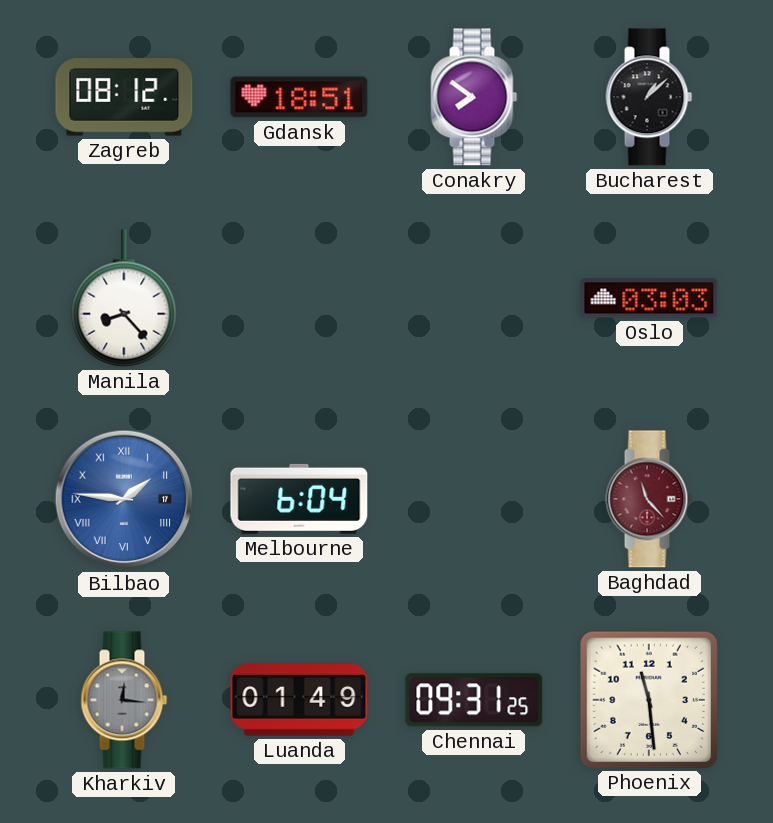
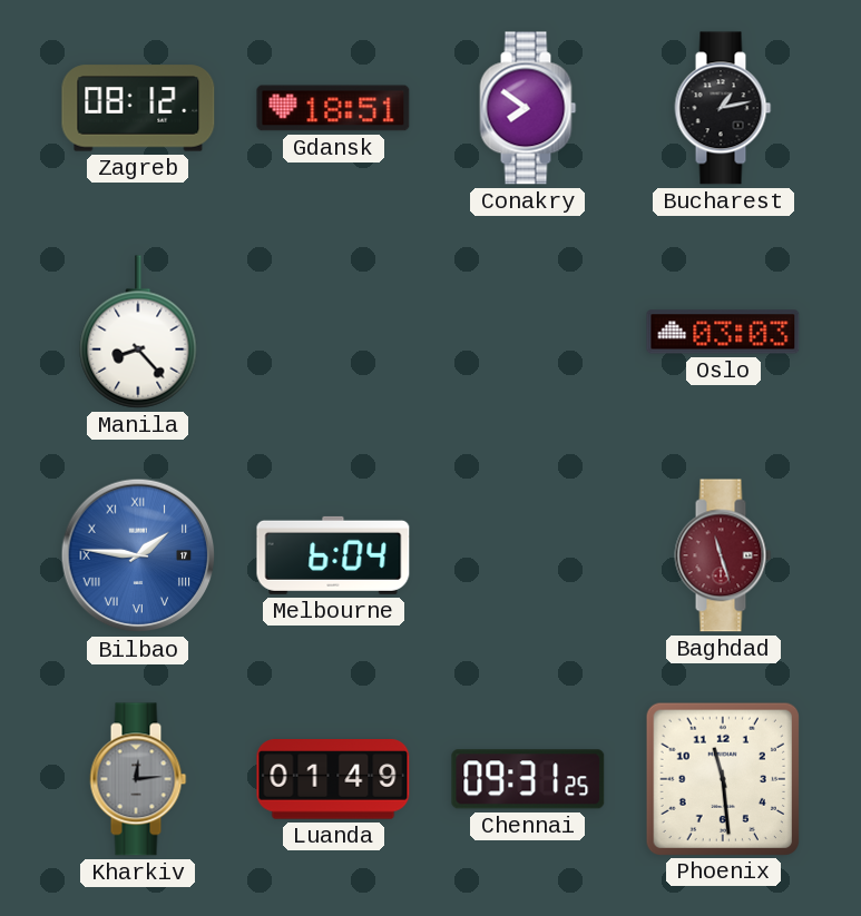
Bucharest: 1:08 -> 1:13
Baghdad: 11:23 -> 11:27
Kharkiv: 12:16 -> 12:14
